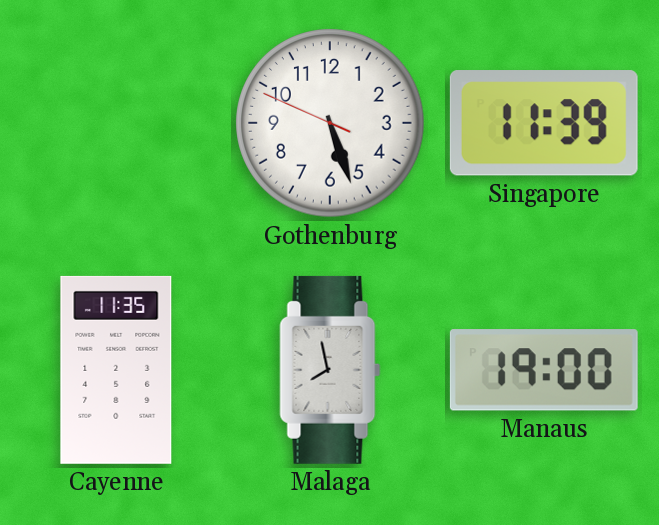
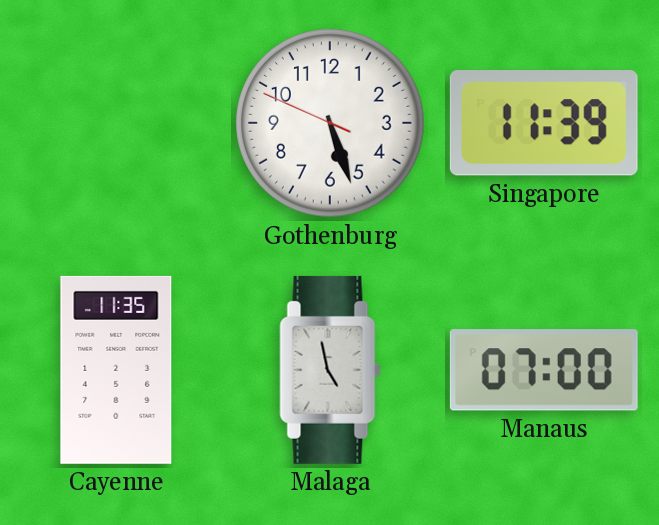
Malaga: 7:58 -> 4:58
Manaus: 19:00 -> 07:00
